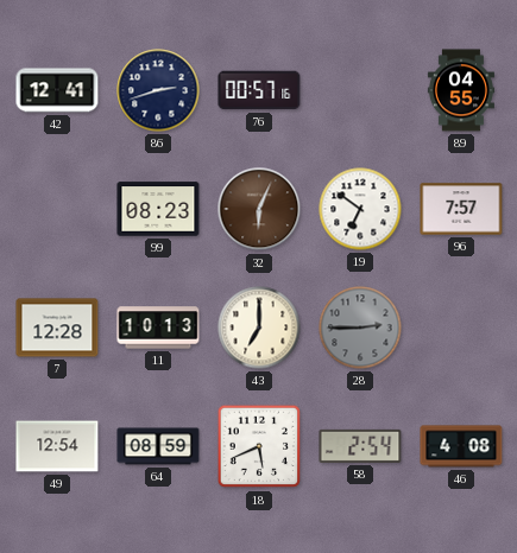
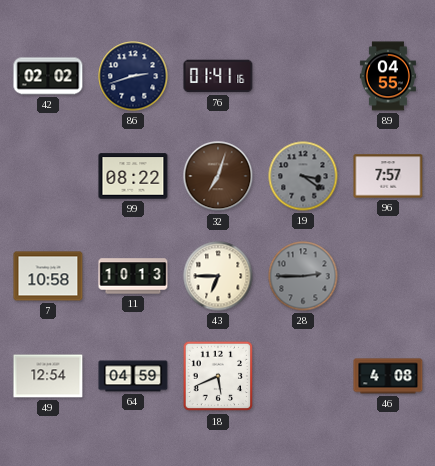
42: 12:41 -> 02:02
76: 00:57 -> 01:41
99: 08:23 -> 08:22
32: 6:04 -> 7:03
19: 6:51 -> 3:21
19 dial: white -> grey
7: 12:28 -> 10:58
43: 7:00 -> 6:45
64: 08:59 -> 04:59
58: 2:54 -> none
